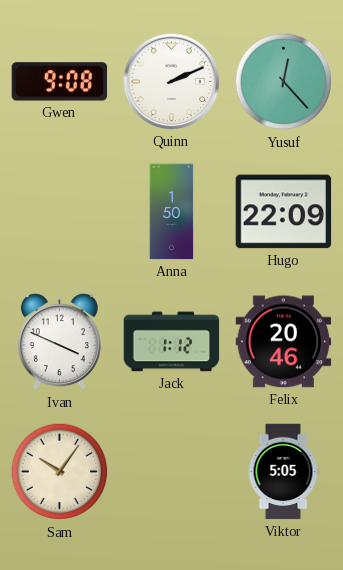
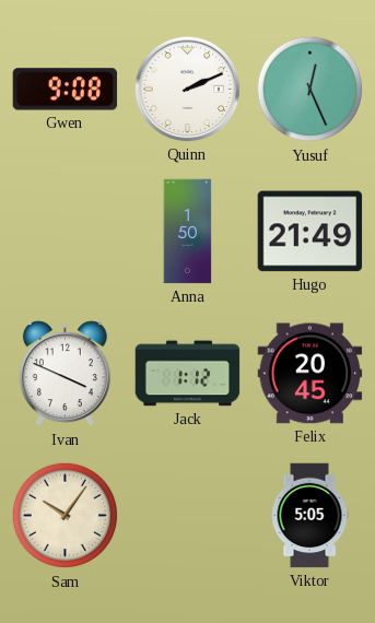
Yusuf: 12:23 -> 12:26
Hugo: 22:09 -> 21:49
Felix: 20:46 -> 20:45
